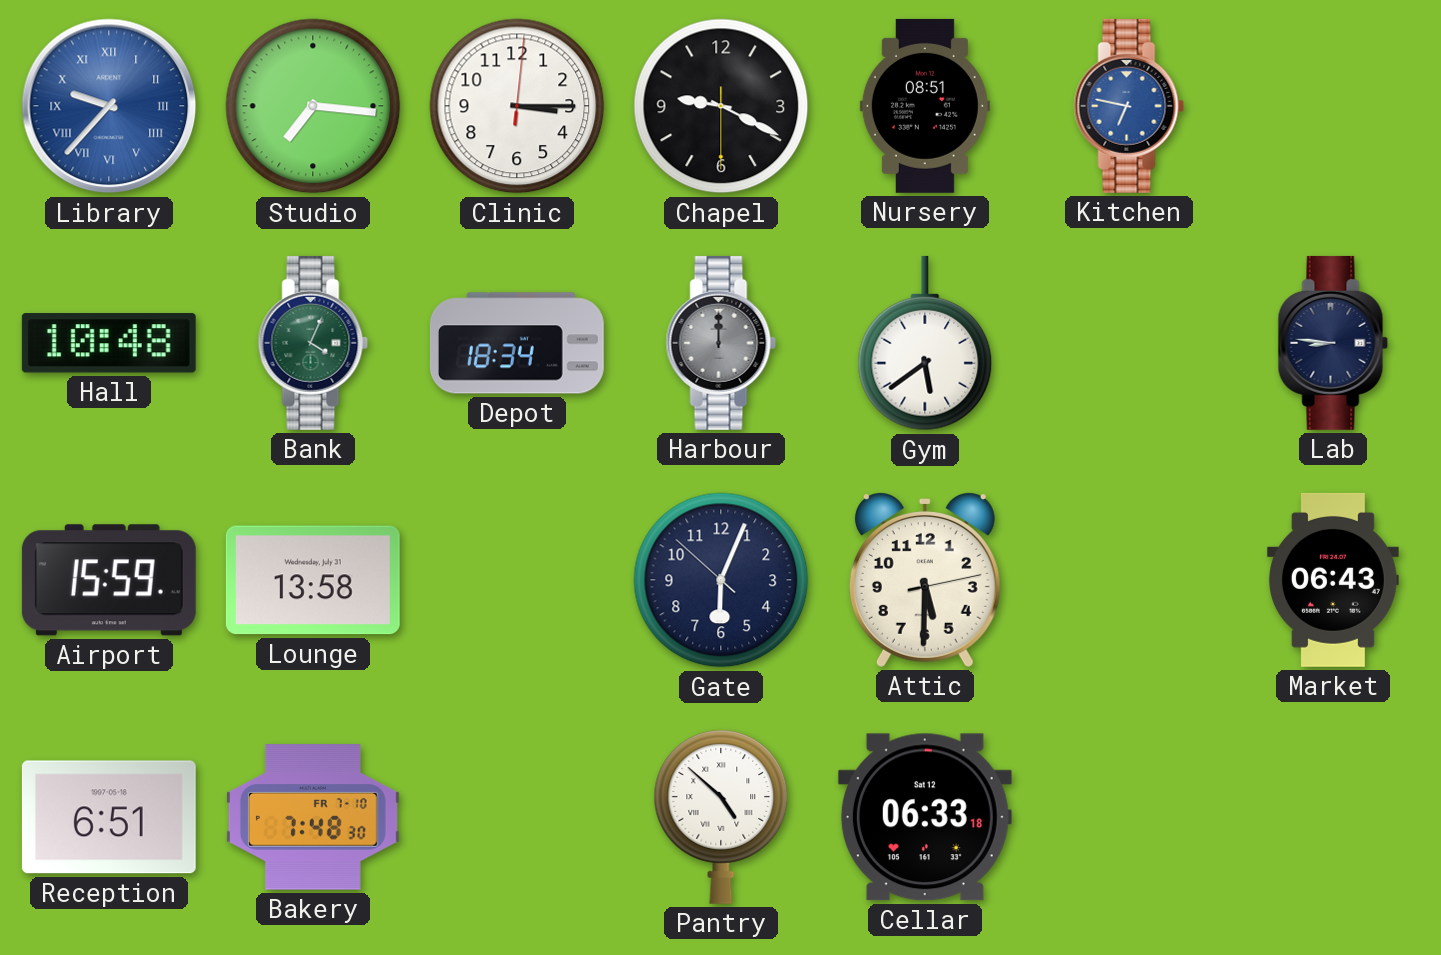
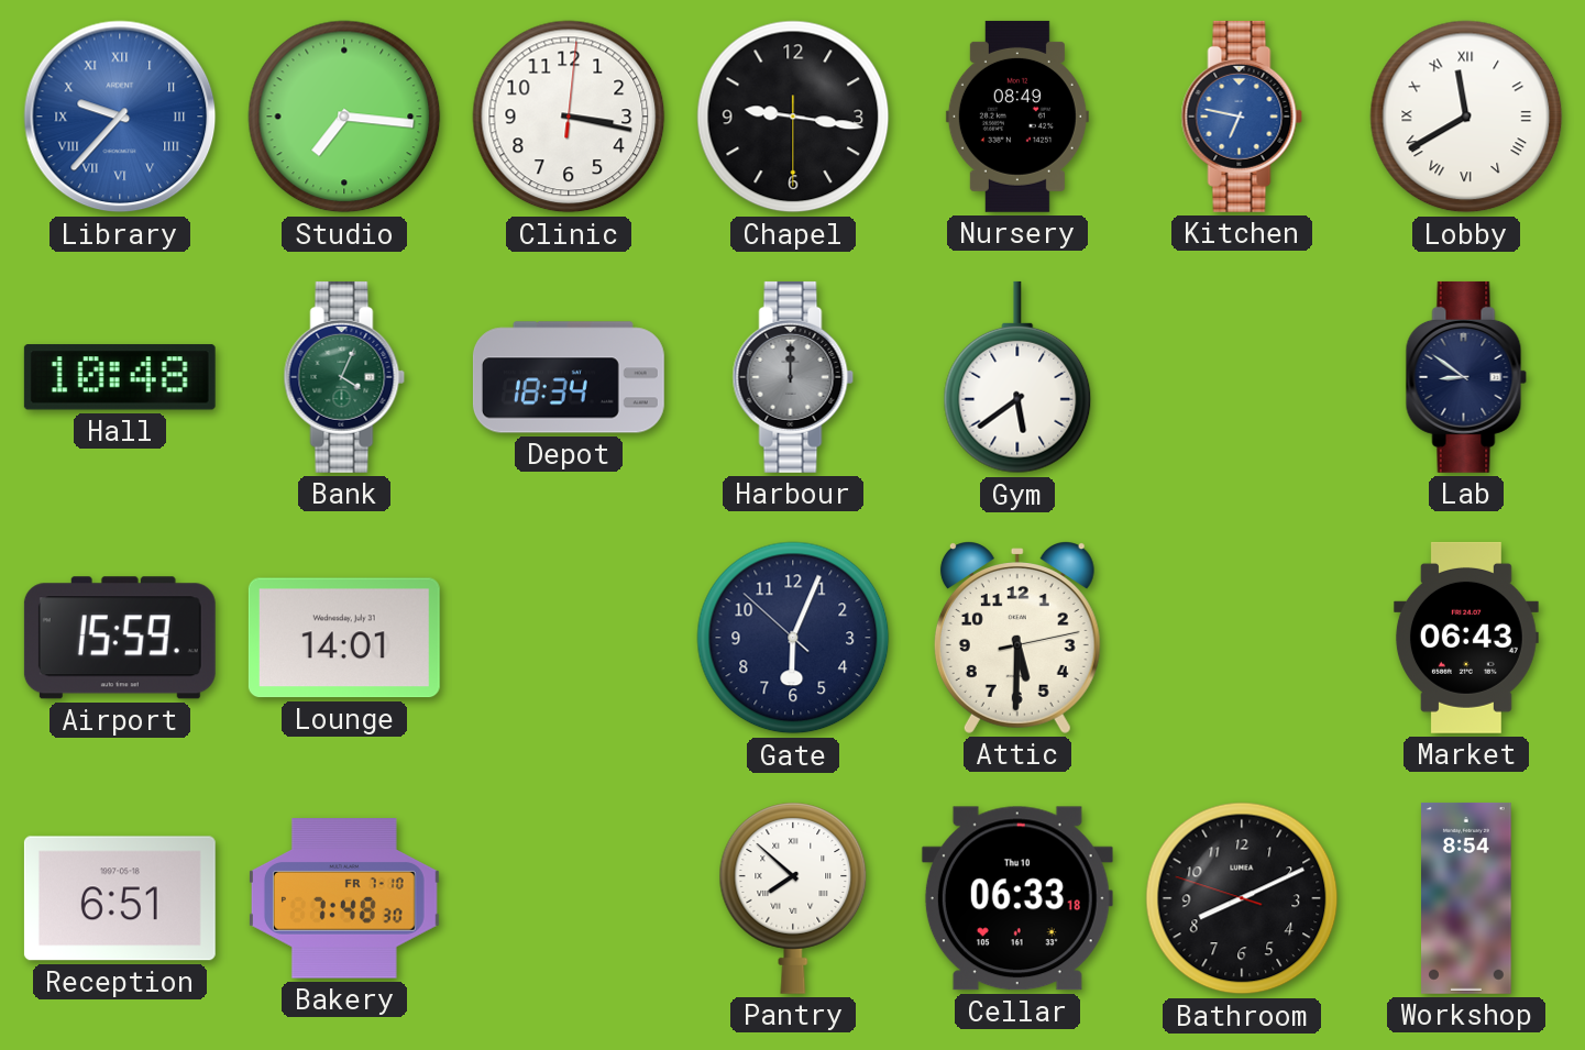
Clinic: 3:15 -> 3:17
Chapel: 9:19 -> 9:16
Nursery: 08:51 -> 08:49
Lobby: none -> 11:40
Lab: 8:46 -> 8:51
Lounge: 13:58 -> 14:01
Pantry: 4:52 -> 7:52
Cellar date: Sat 12 -> Thu 10
Bathroom: none -> 8:10
Workshop: none -> 8:54
